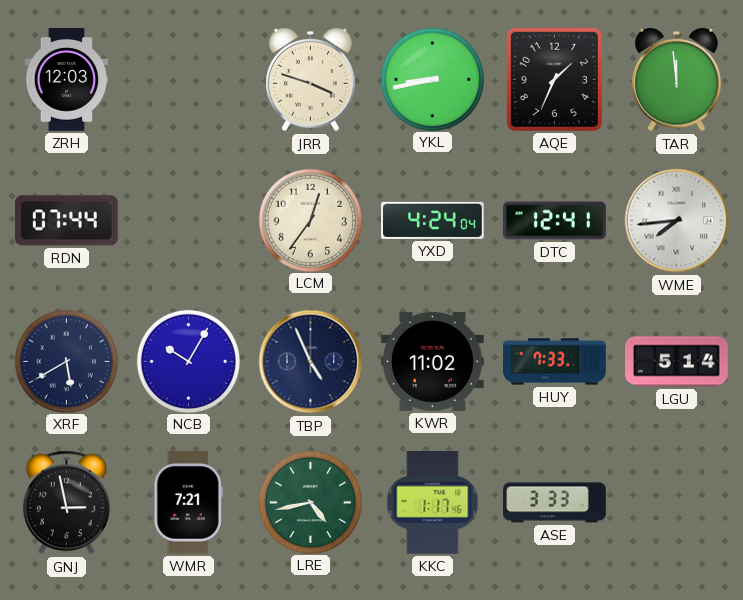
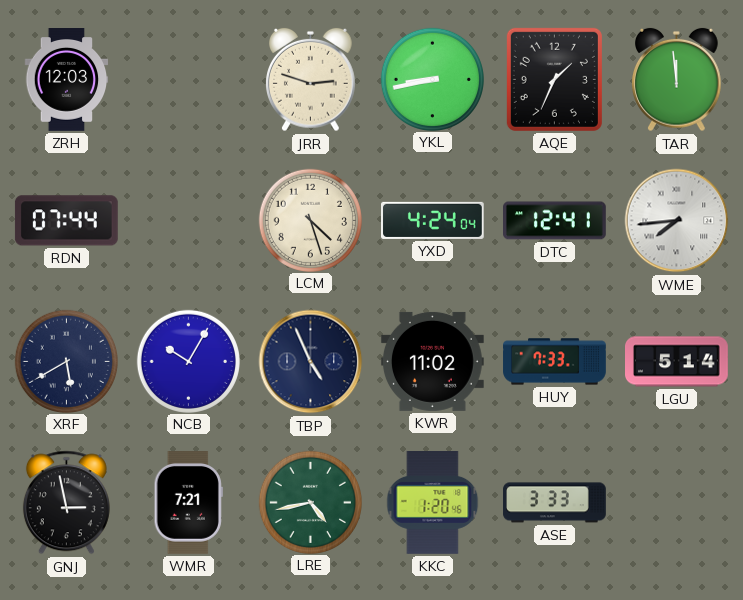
JRR: 3:48 -> 2:48
LCM: 12:36 -> 4:27
KKC: 1:17 -> 1:20
